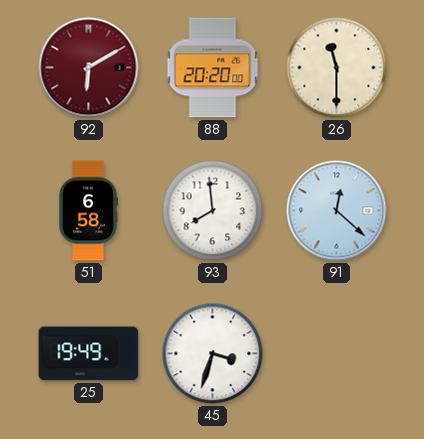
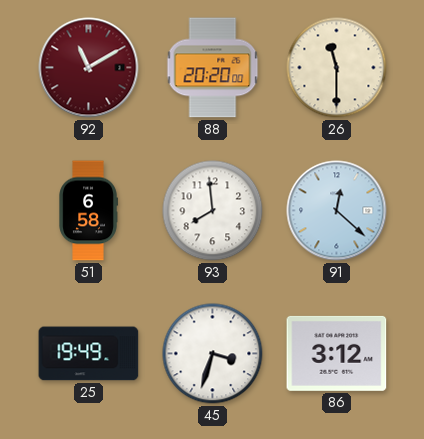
92: 6:10 -> 11:10
86: none -> 3:12
